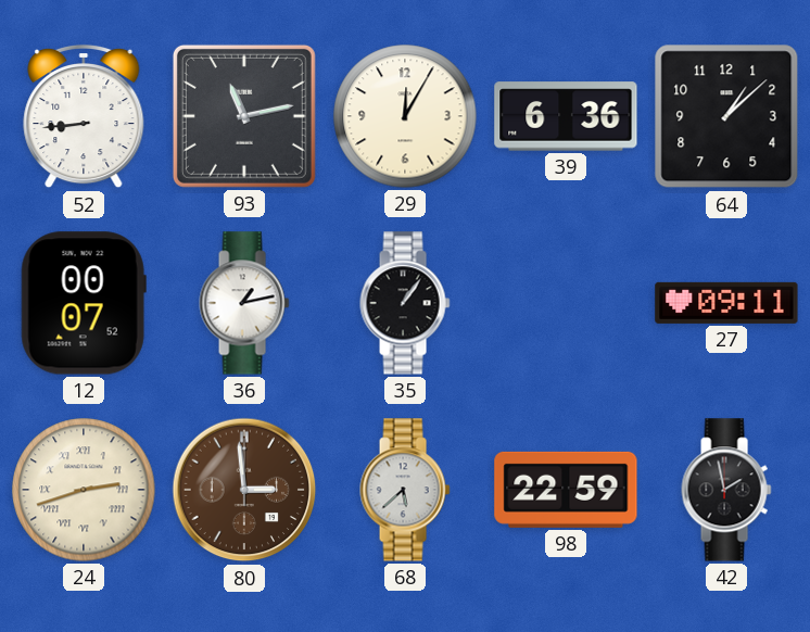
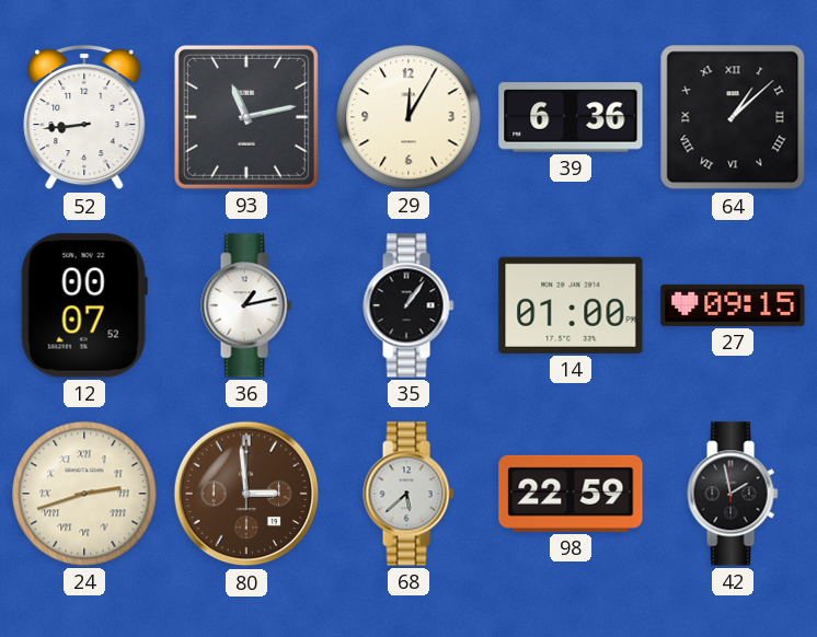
64 numerals: Arabic -> Roman
14: none -> 01:00
27: 09:11 -> 09:15
